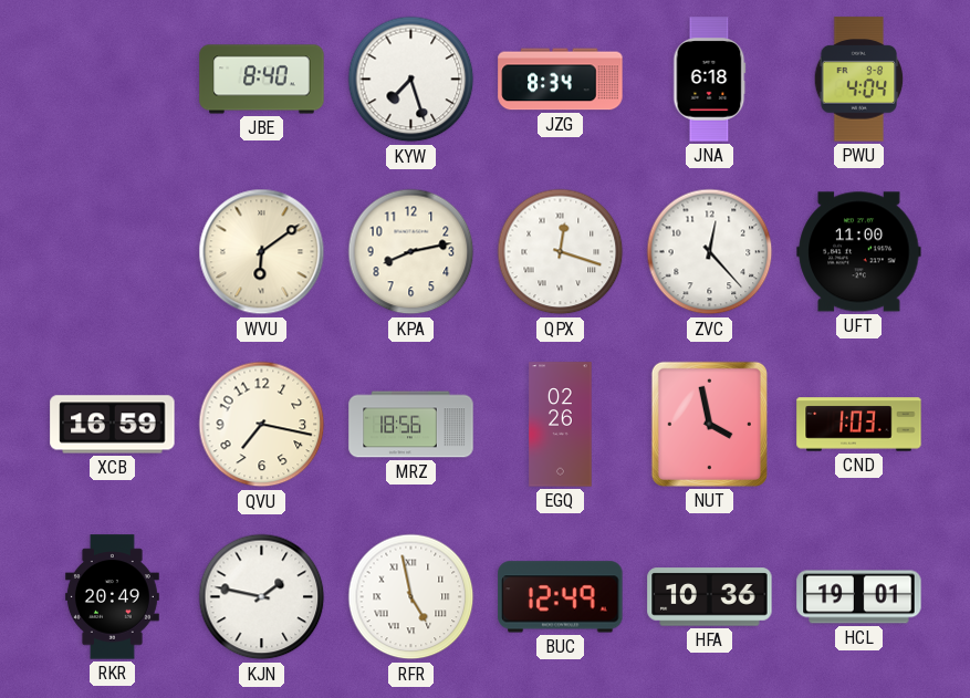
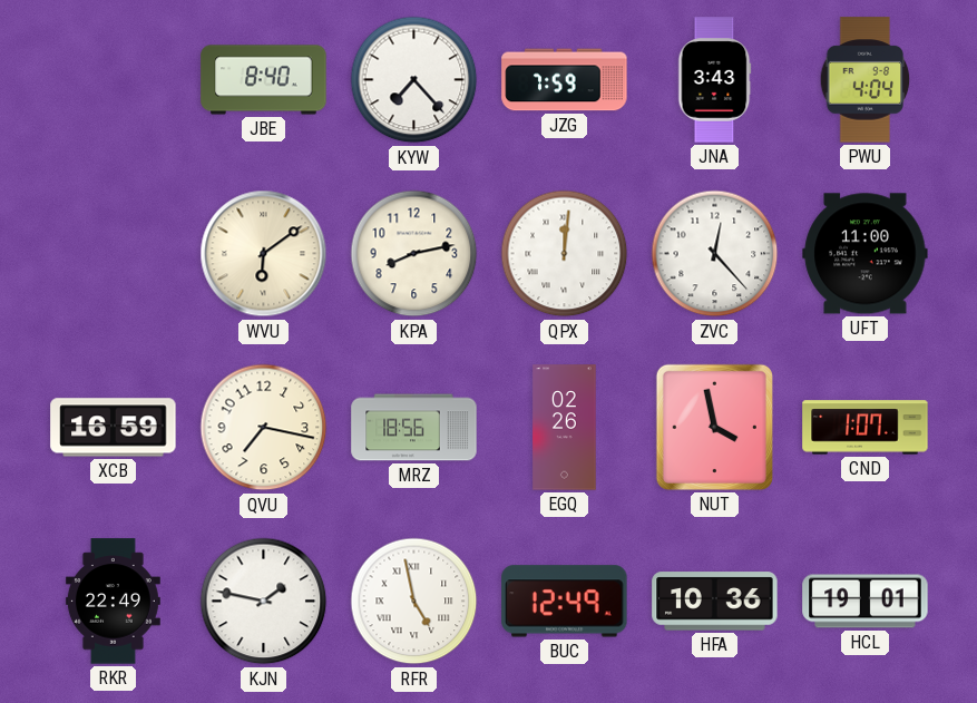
KYW: 7:27 -> 7:23
JZG: 8:34 -> 7:59
JNA: 6:18 -> 3:43
QPX: 12:18 -> 12:01
CND: 1:03 -> 1:07
RKR: 20:49 -> 22:49
